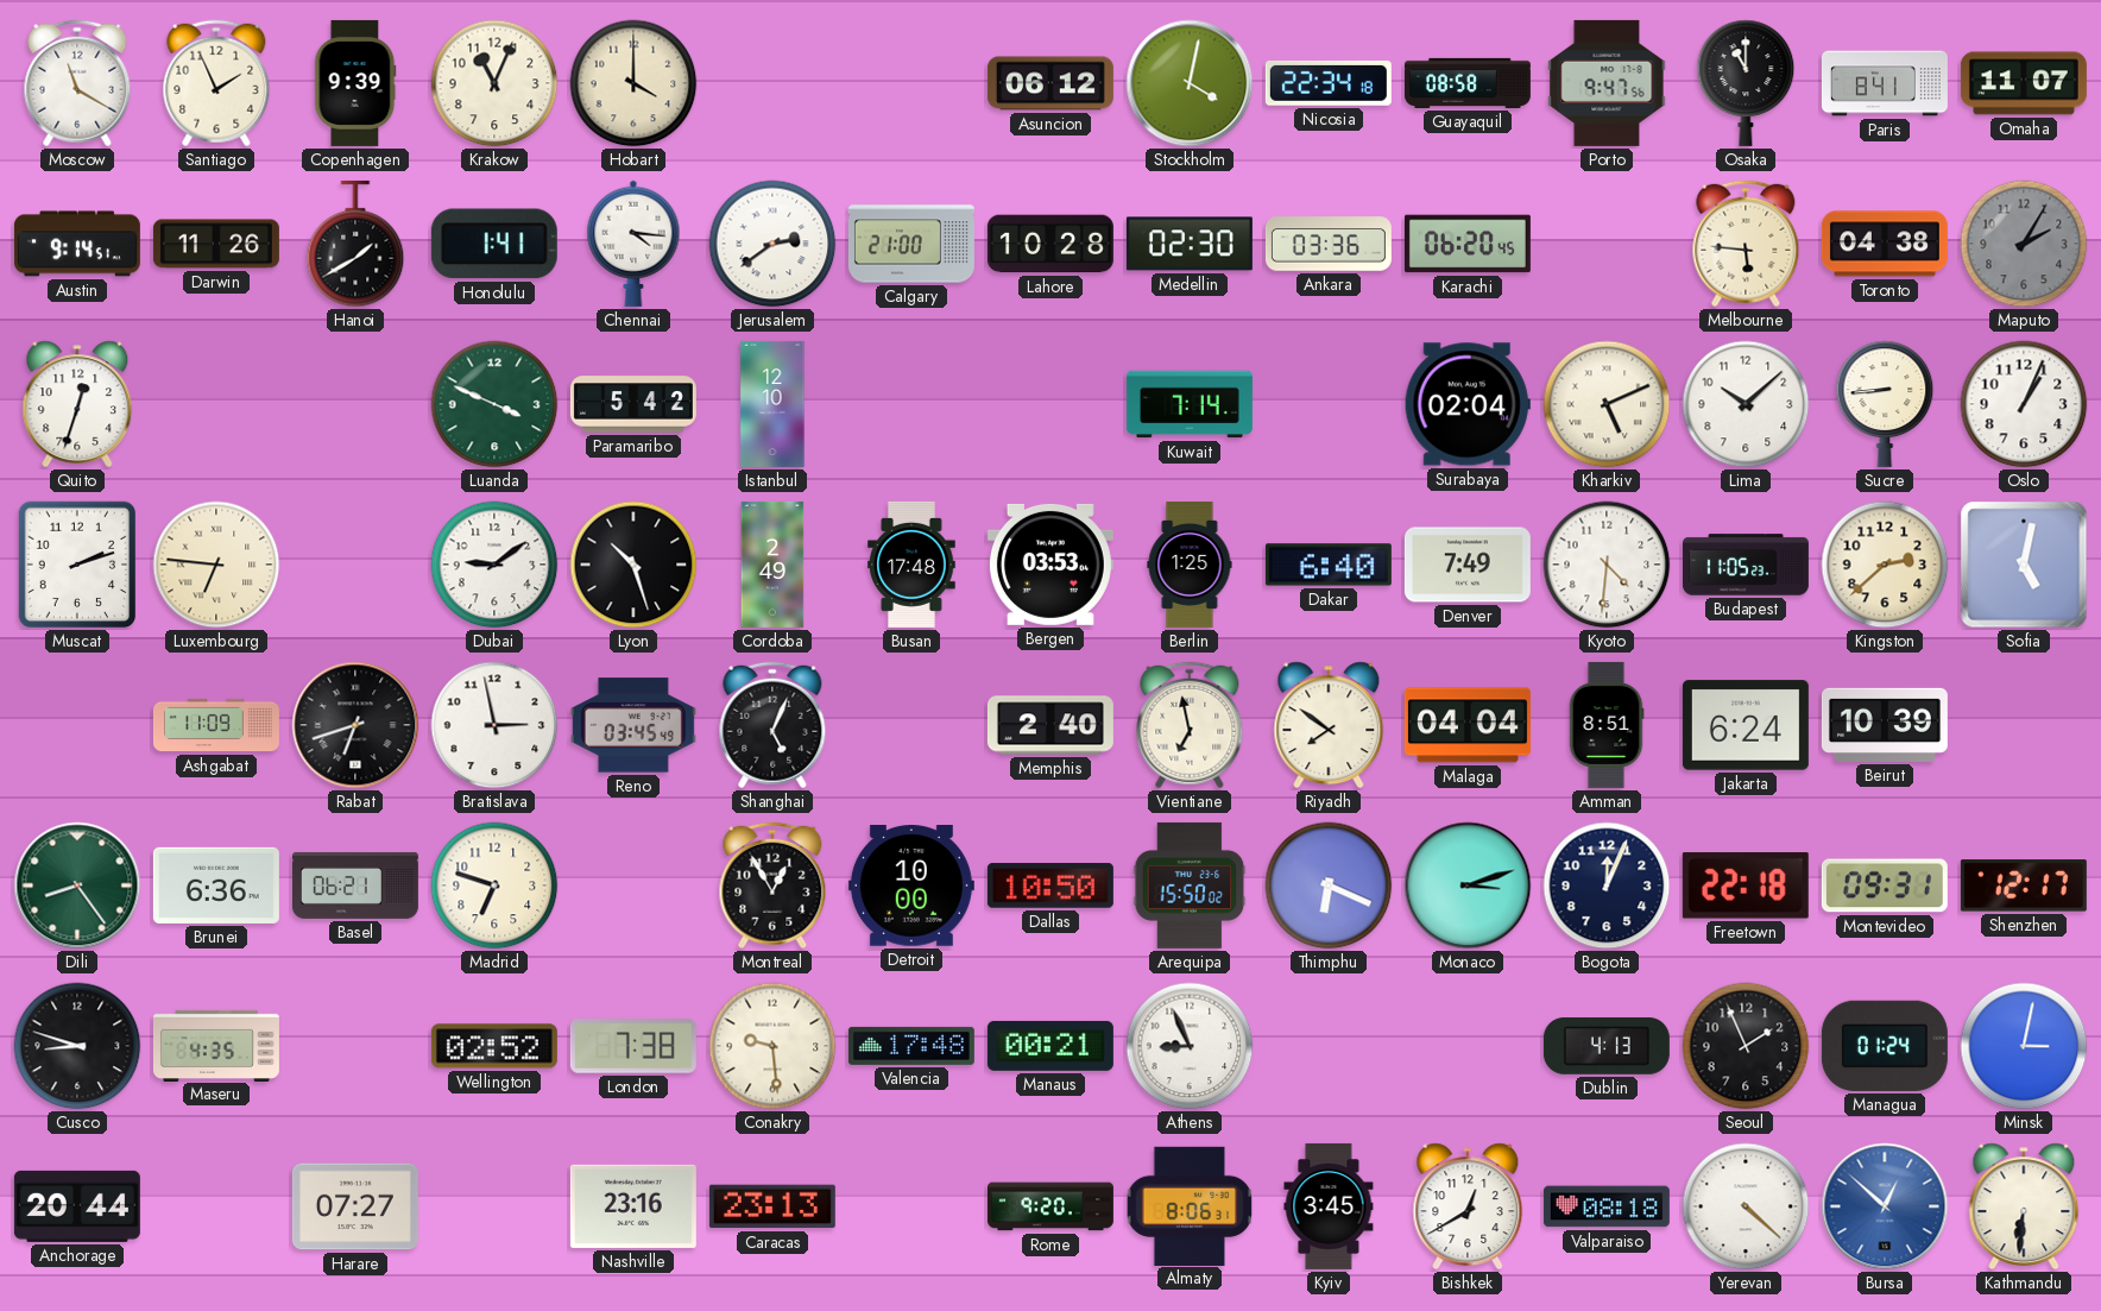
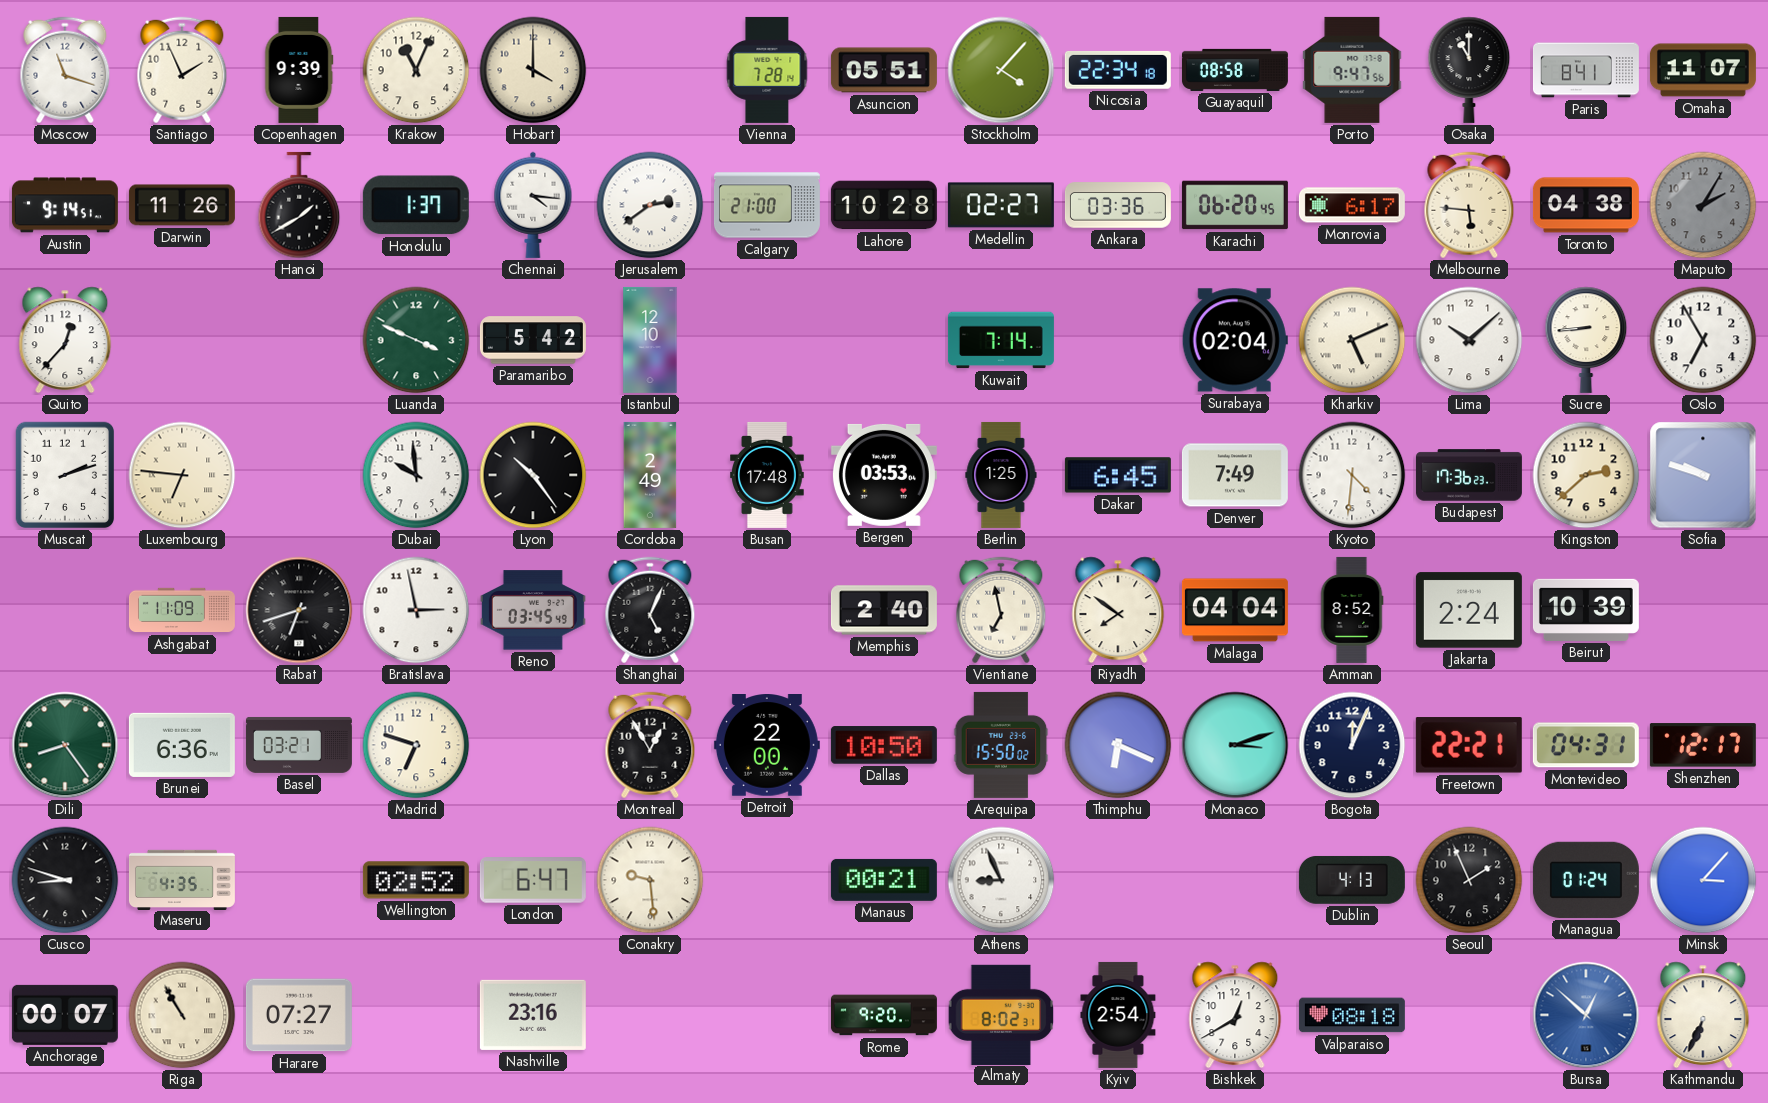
Moscow: 11:20 -> 11:18
Vienna: none -> 7:28
Asuncion: 06:12 -> 05:51
Stockholm: 4:02 -> 4:07
Honolulu: 1:41 -> 1:37
Medellin: 02:30 -> 02:27
Monrovia: none -> 6:17
Quito: 12:33 -> 12:37
Oslo: 1:04 -> 6:55
Dubai: 9:09 -> 9:59
Lyon: 10:27 -> 10:24
Dakar: 6:40 -> 6:45
Budapest: 11:05 -> 17:36
Sofia: 5:02 -> 9:48
Amman: 8:51 -> 8:52
Jakarta: 6:24 -> 2:24
Basel: 06:21 -> 03:21
Detroit: 10:00 -> 22:00
Freetown: 22:18 -> 22:21
Montevideo: 09:31 -> 04:31
London: 7:38 -> 6:47
Valencia: 17:48 -> none
Minsk: 3:02 -> 3:07
Anchorage: 20:44 -> 00:07
Riga: none -> 10:55
Caracas: 23:13 -> none
Almaty: 8:06 -> 8:02
Kyiv: 3:45 -> 2:54
Yerevan: 4:22 -> none
Kathmandu: 6:31 -> 6:34
